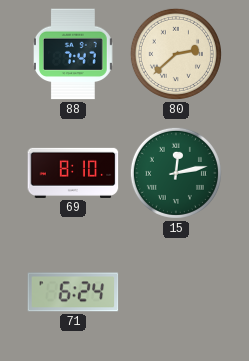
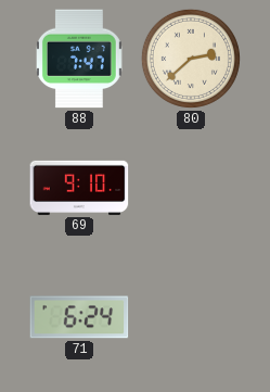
69: 8:10 -> 9:10
15: 12:13 -> none
